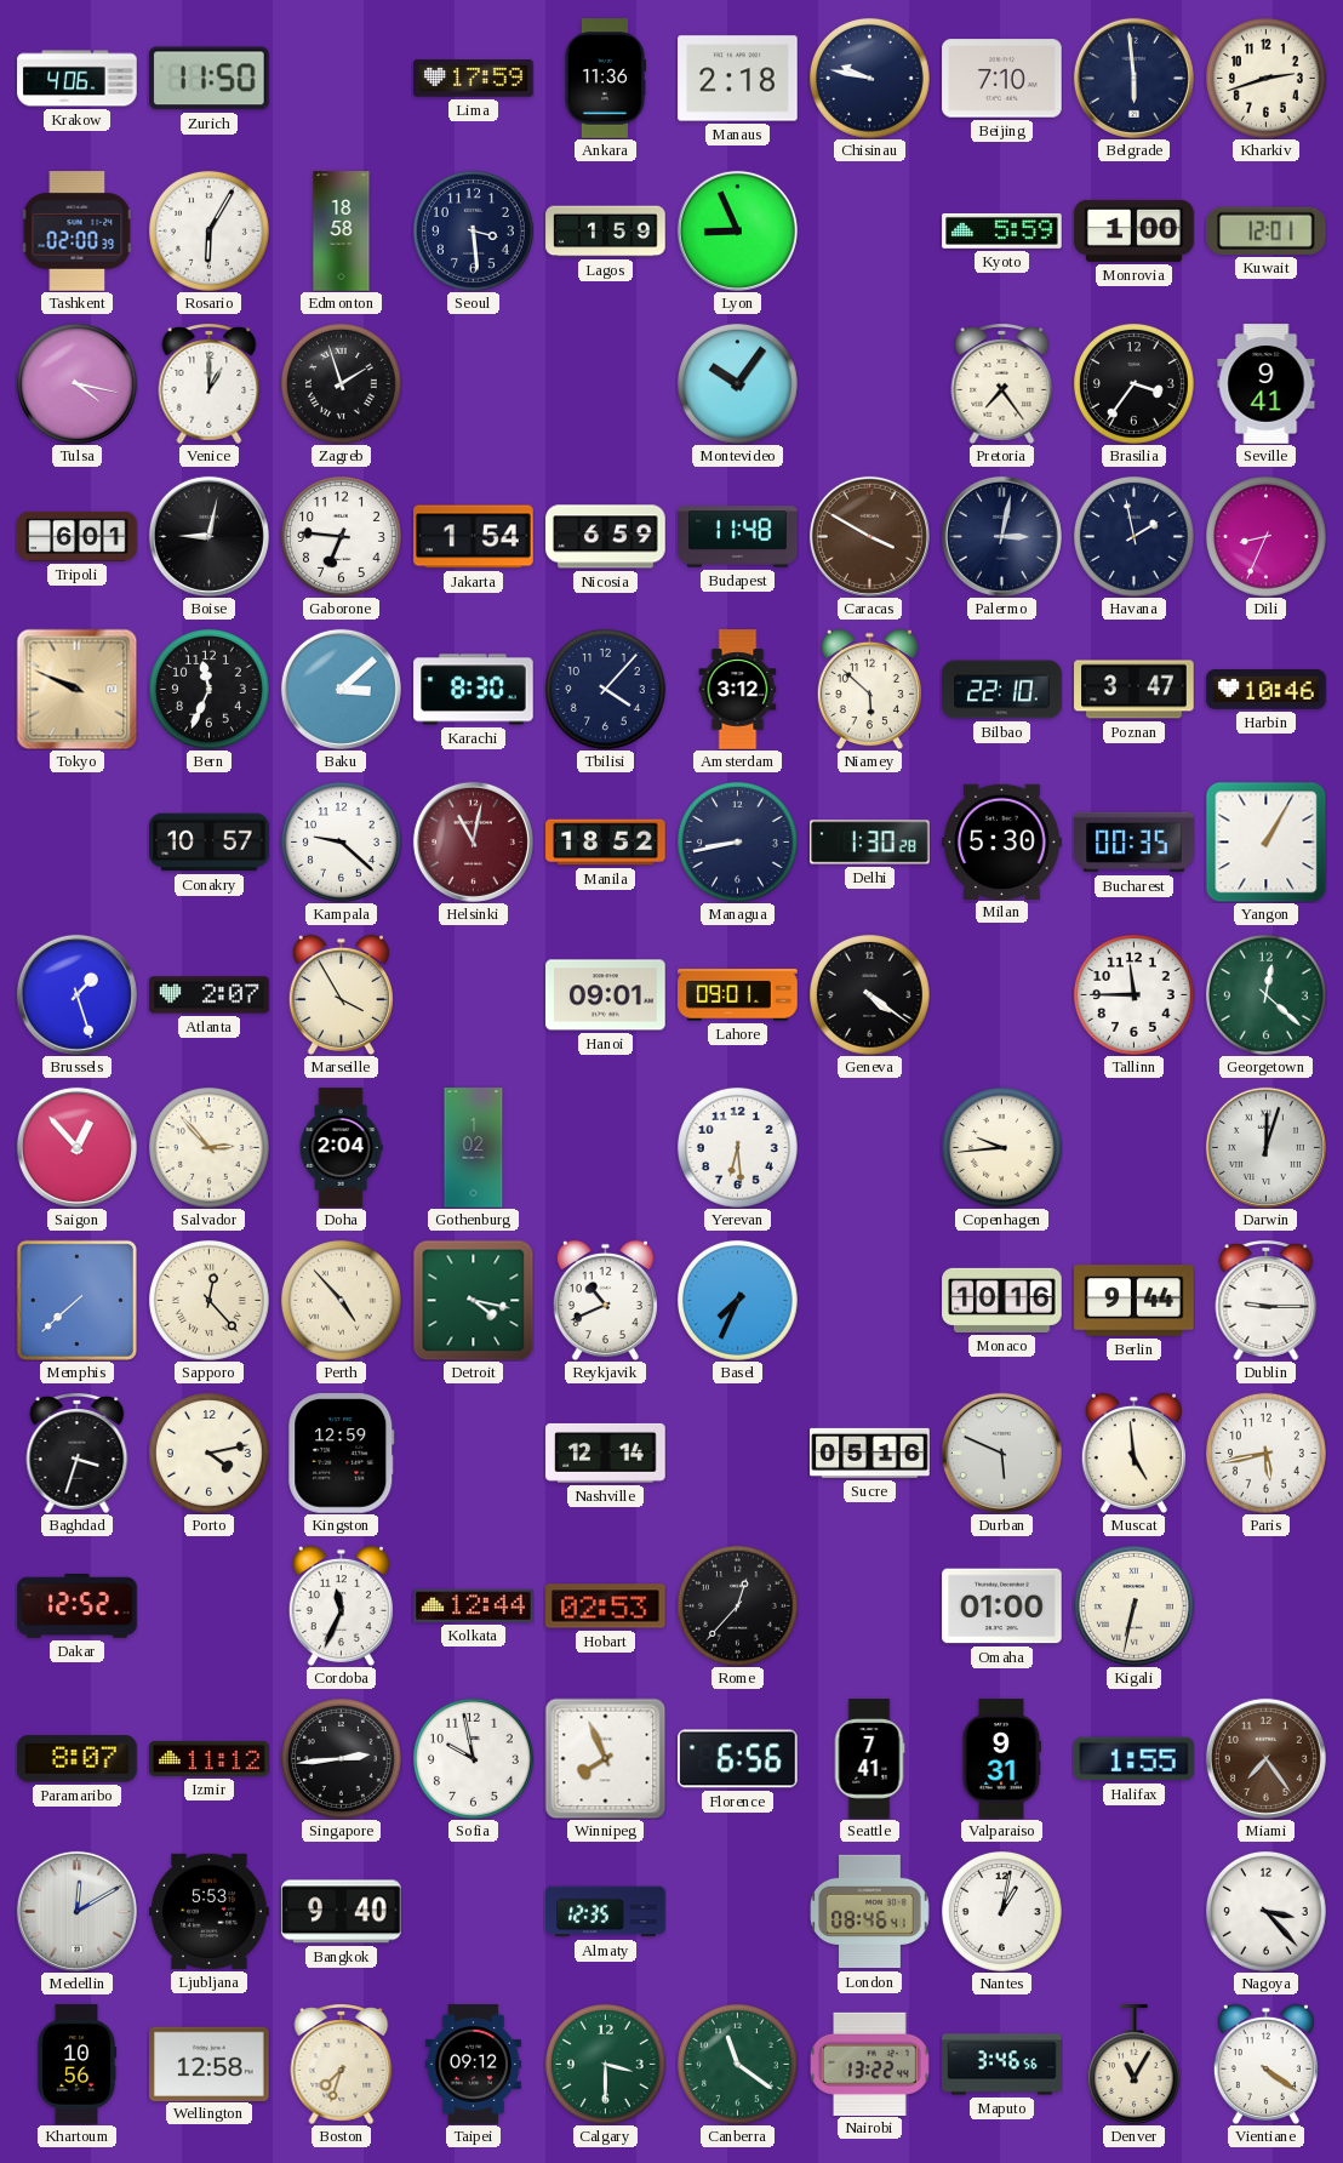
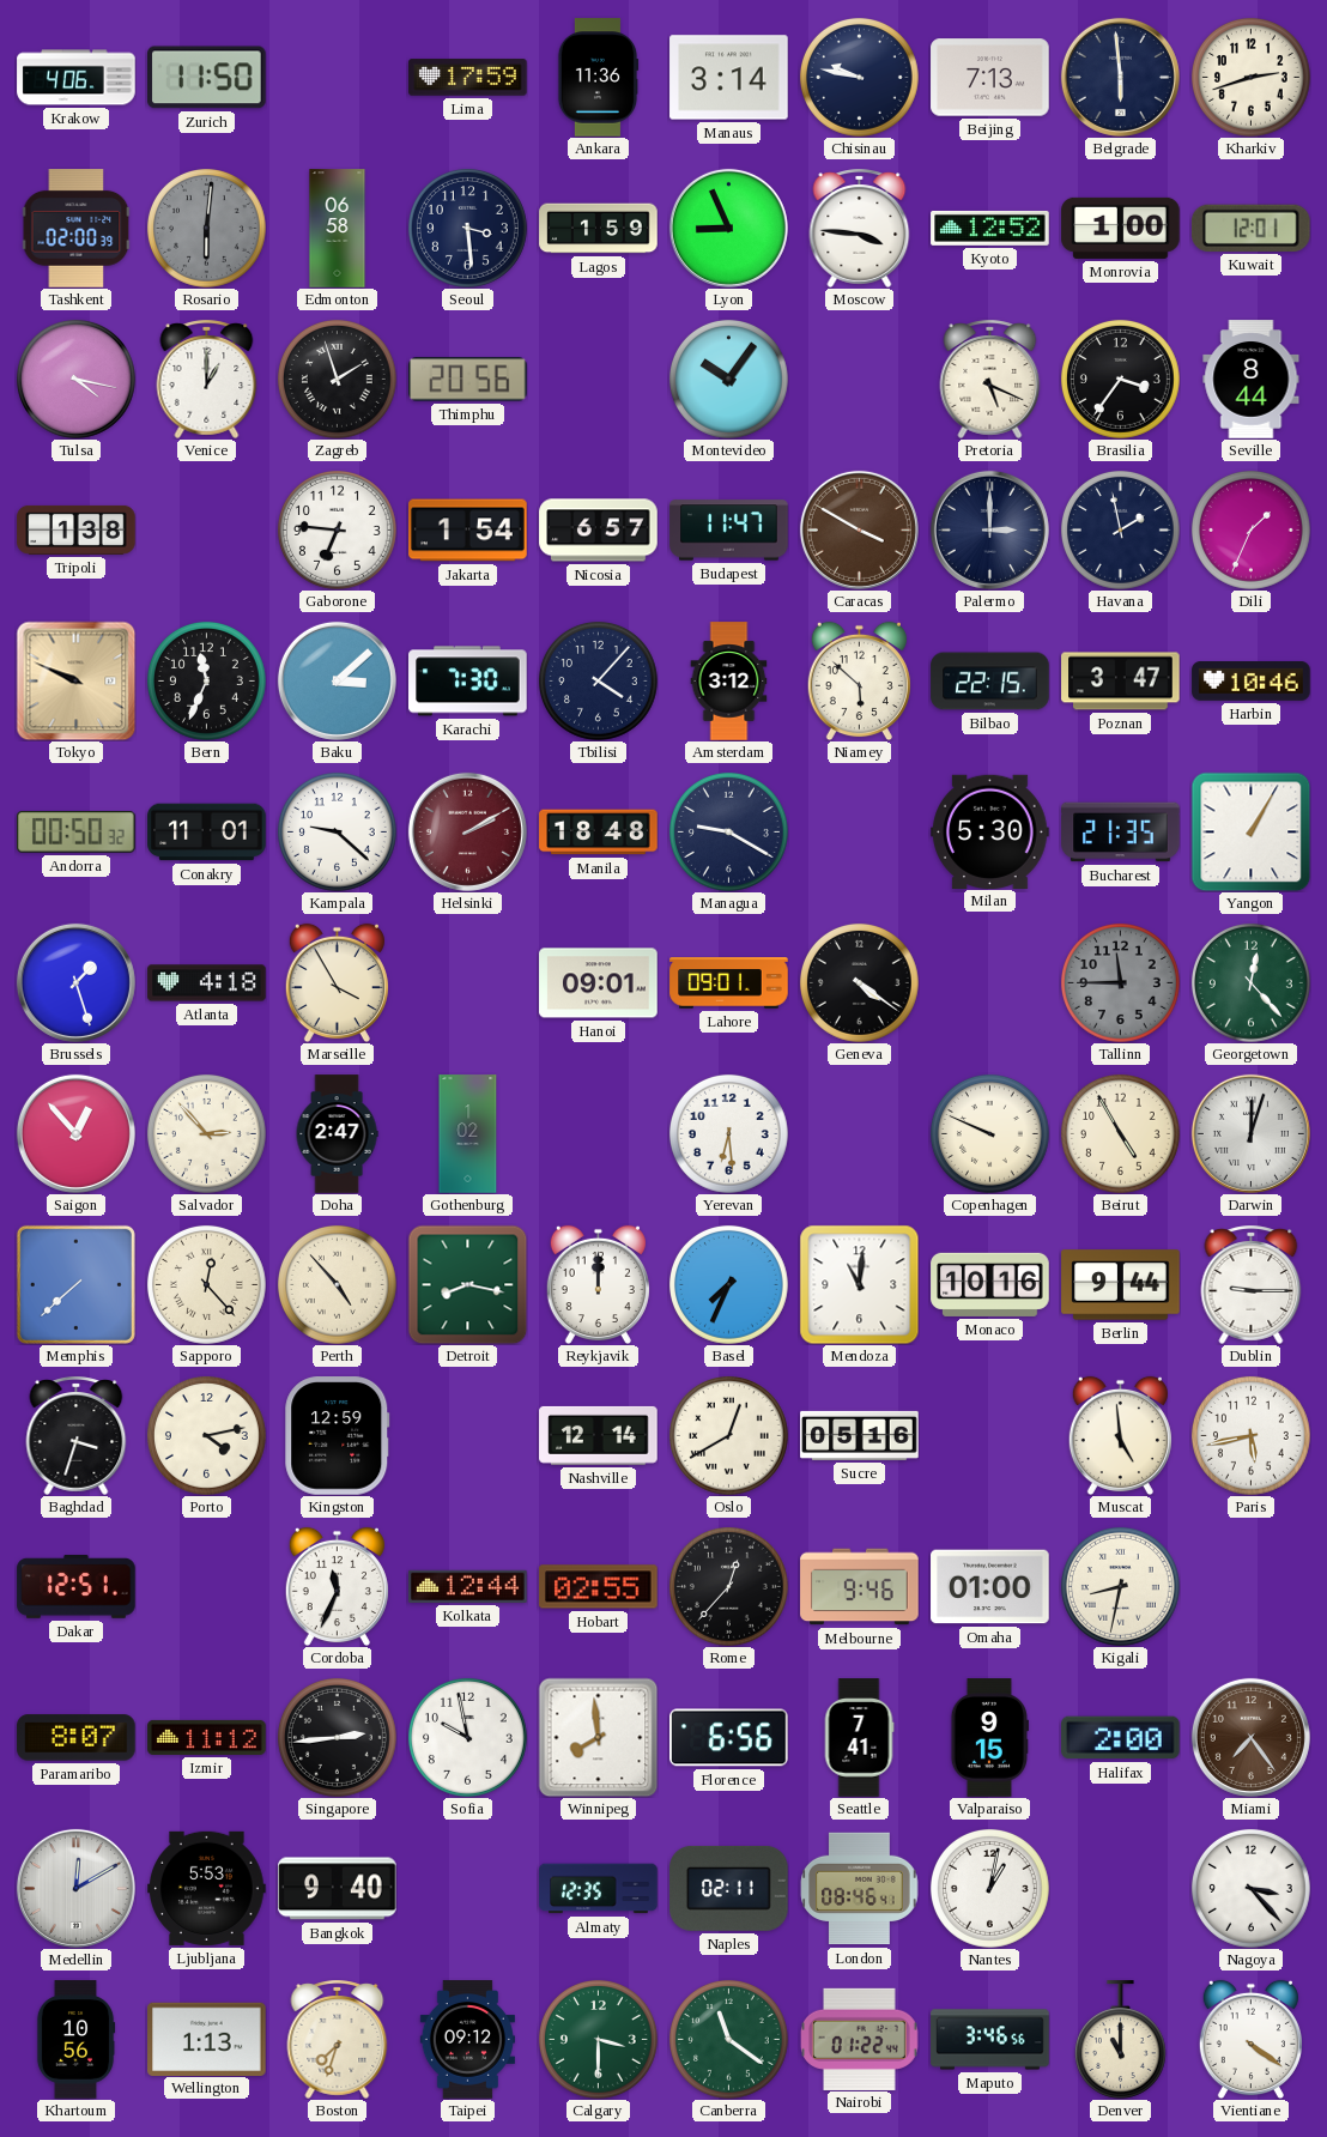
Manaus: 2:18 -> 3:14
Beijing: 7:10 -> 7:13
Rosario: 6:05 -> 6:01
Rosario dial: white -> grey
Edmonton: 18:58 -> 06:58
Moscow: none -> 3:46
Kyoto: 5:59 -> 12:52
Thimphu: none -> 20:56
Pretoria: 7:24 -> 5:19
Seville: 9:41 -> 8:44
Tripoli: 6:01 -> 1:38
Boise: 9:02 -> none
Nicosia: 6:59 -> 6:57
Budapest: 11:48 -> 11:47
Palermo: 3:02 -> 3:00
Dili: 8:34 -> 1:34
Karachi: 8:30 -> 7:30
Bilbao: 22:10 -> 22:15
Andorra: none -> 00:50
Conakry: 10:57 -> 11:01
Helsinki: 11:02 -> 2:10
Manila: 18:52 -> 18:48
Managua: 8:43 -> 9:20
Delhi: 1:30 -> none
Bucharest: 00:35 -> 21:35
Atlanta: 2:07 -> 4:18
Tallinn dial: white -> grey
Georgetown: 12:22 -> 12:23
Doha: 2:04 -> 2:47
Copenhagen: 9:44 -> 9:49
Beirut: none -> 4:55
Detroit: 4:17 -> 8:17
Reykjavik: 10:41 -> 12:00
Mendoza: none -> 11:01
Oslo: none -> 12:40
Durban: 5:49 -> none
Dakar: 12:52 -> 12:51
Hobart: 02:53 -> 02:55
Melbourne: none -> 9:46
Kigali: 6:32 -> 8:32
Winnipeg: 7:56 -> 7:59
Valparaiso: 9:31 -> 9:15
Halifax: 1:55 -> 2:00
Naples: none -> 02:11
Wellington: 12:58 -> 1:13
Nairobi: 13:22 -> 01:22
Denver: 11:05 -> 11:00
